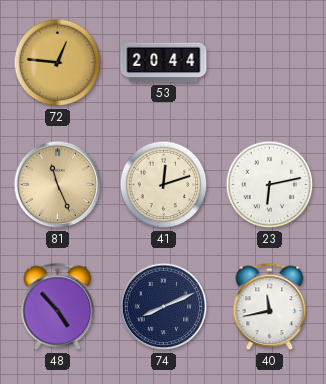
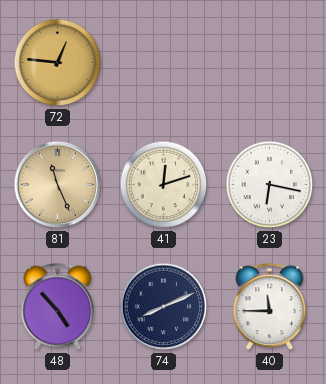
53: 20:44 -> none
23: 6:13 -> 6:17
40: 11:43 -> 11:45
